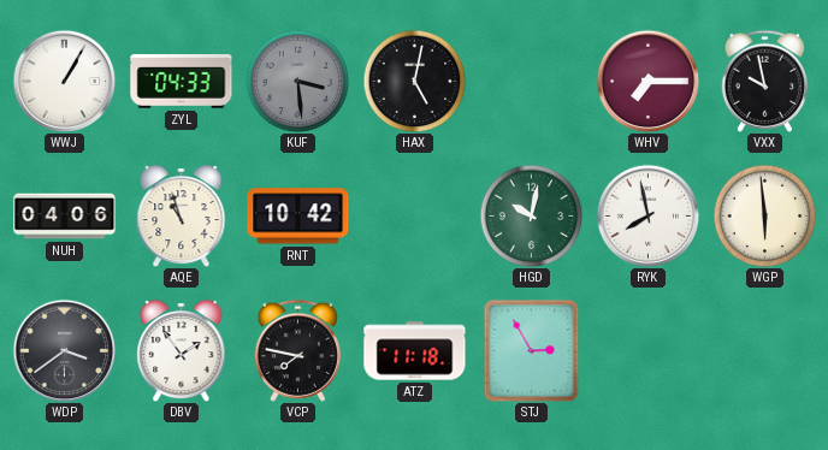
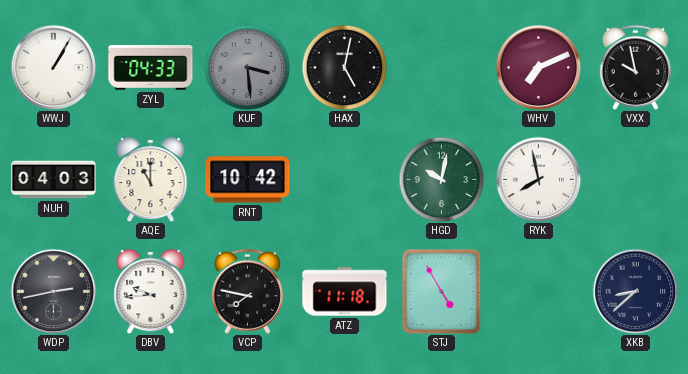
WHV: 7:15 -> 7:11
NUH: 04:06 -> 04:03
AQE: 10:57 -> 11:00
WGP: 5:59 -> none
WDP: 3:39 -> 2:43
DBV: 1:54 -> 9:44
STJ: 2:55 -> 4:55
XKB: none -> 8:38
